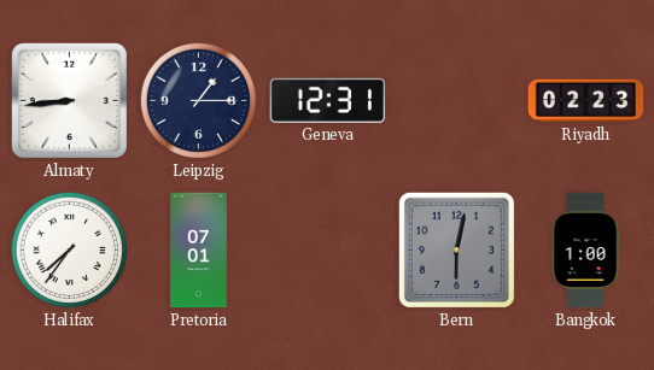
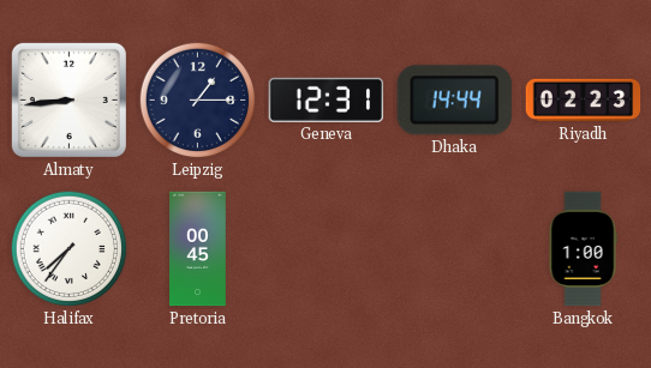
Dhaka: none -> 14:44
Pretoria: 07:01 -> 00:45
Bern: 6:02 -> none
